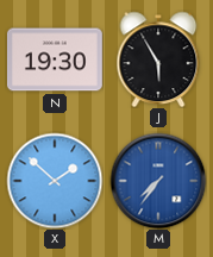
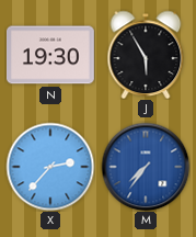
X: 1:52 -> 2:37
